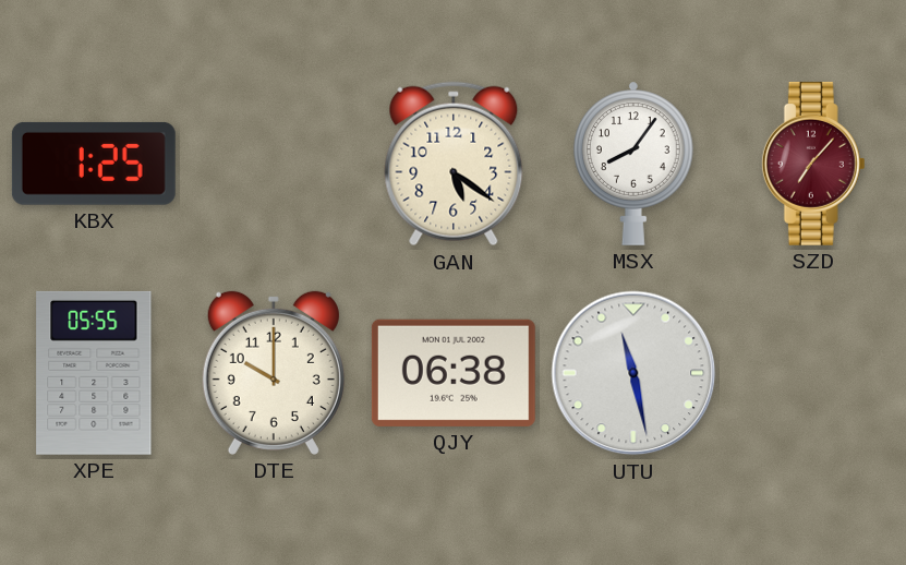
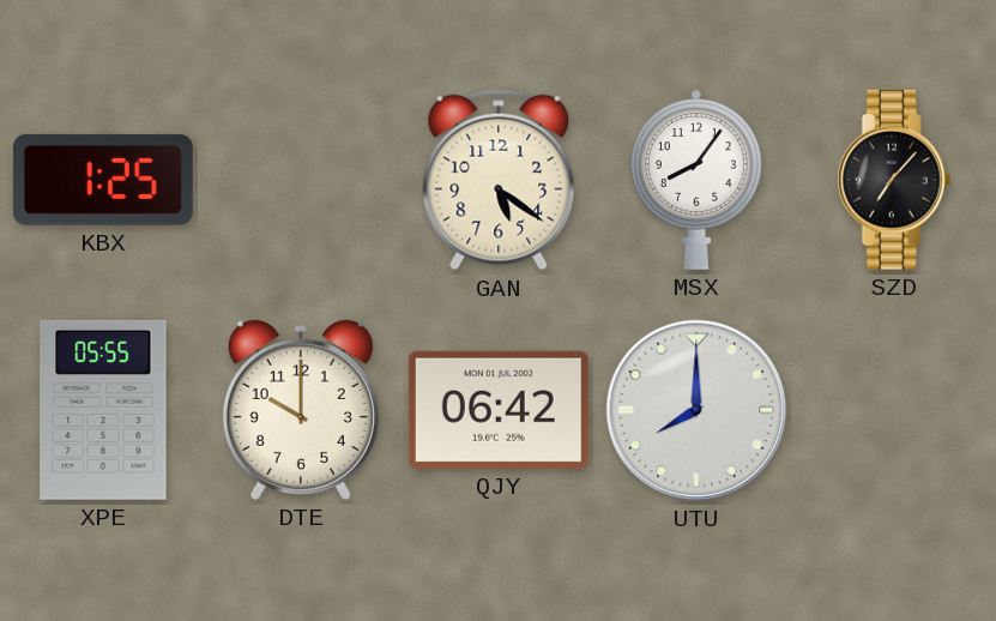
SZD dial: burgundy -> black
QJY: 06:38 -> 06:42
UTU: 11:28 -> 8:00
